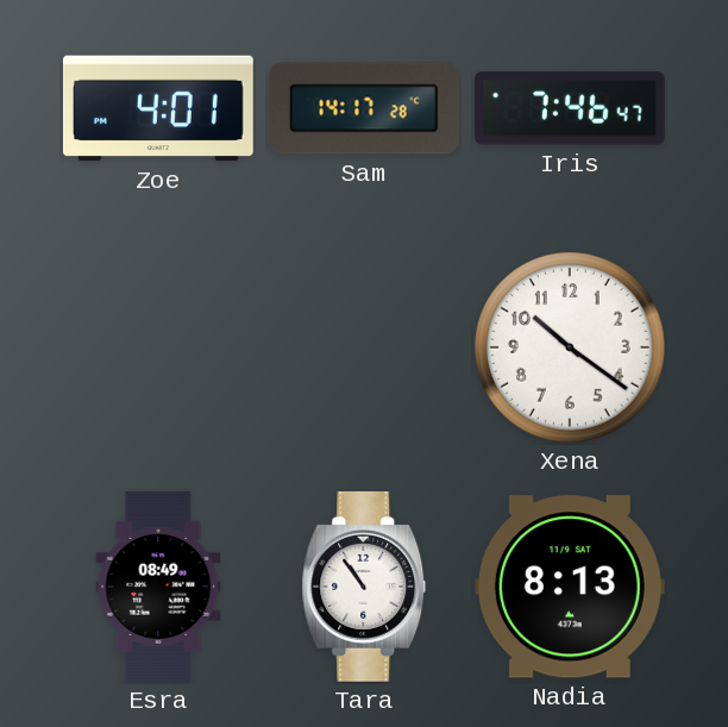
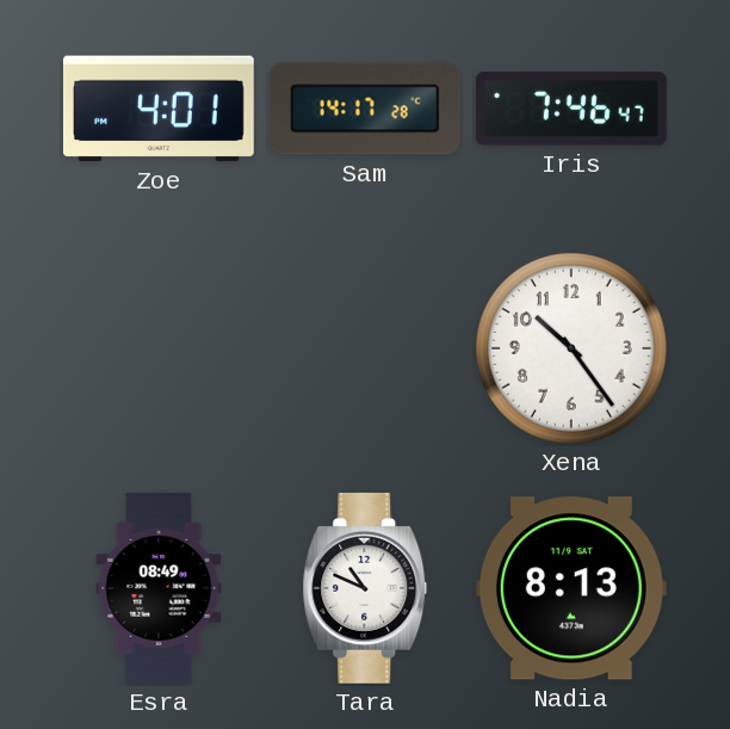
Xena: 10:21 -> 10:24
Tara: 10:54 -> 10:49
